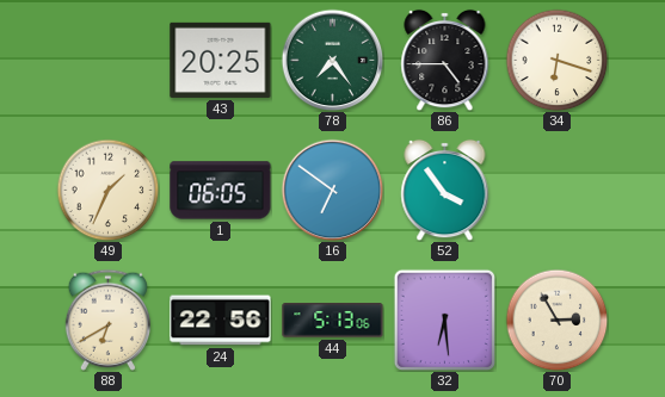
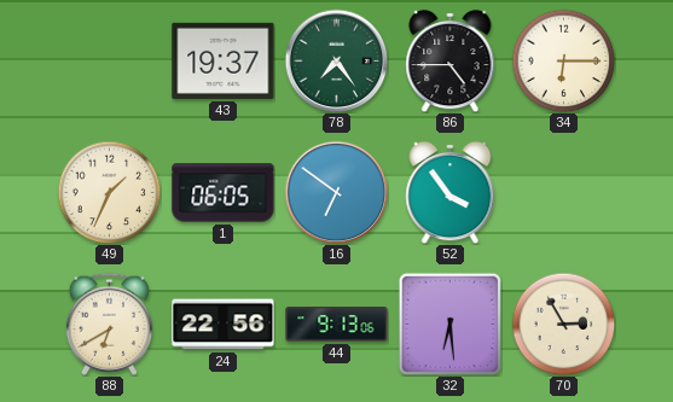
43: 20:25 -> 19:37
34: 6:18 -> 6:15
44: 5:13 -> 9:13
